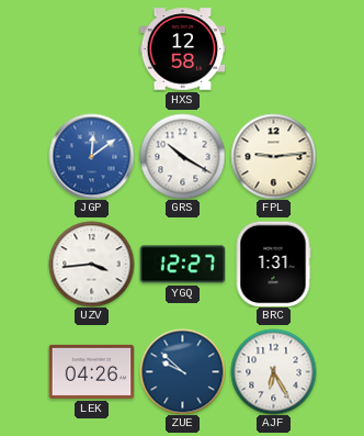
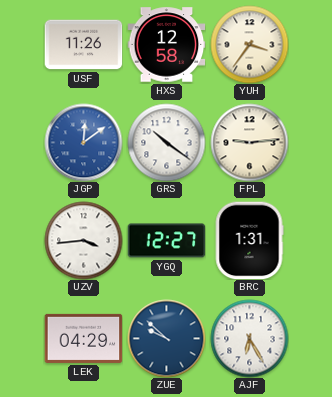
USF: none -> 11:26
YUH: none -> 3:36
GRS: 10:20 -> 10:21
LEK: 04:26 -> 04:29
